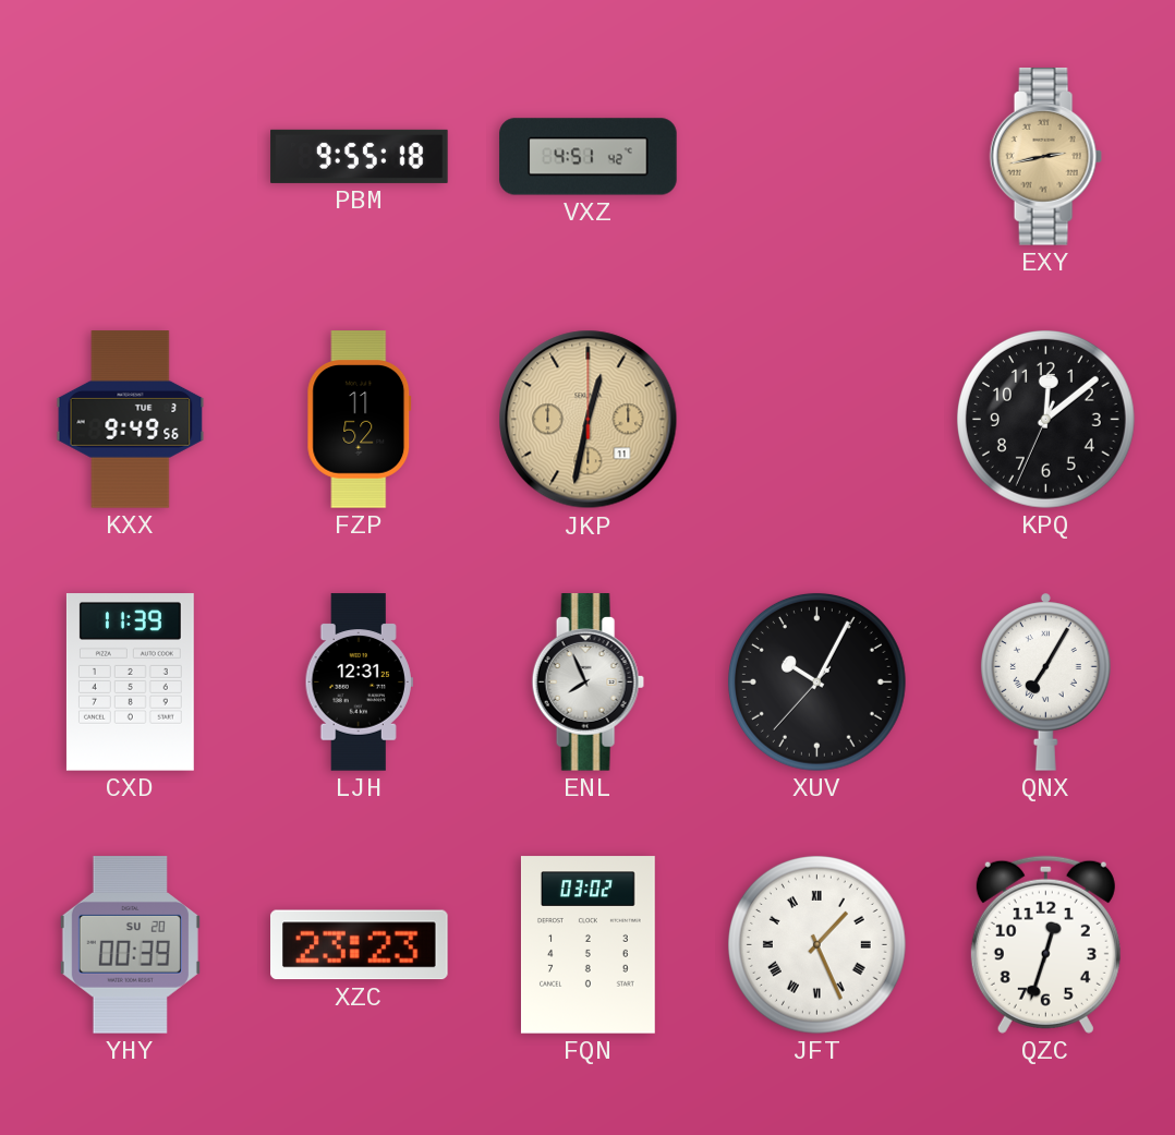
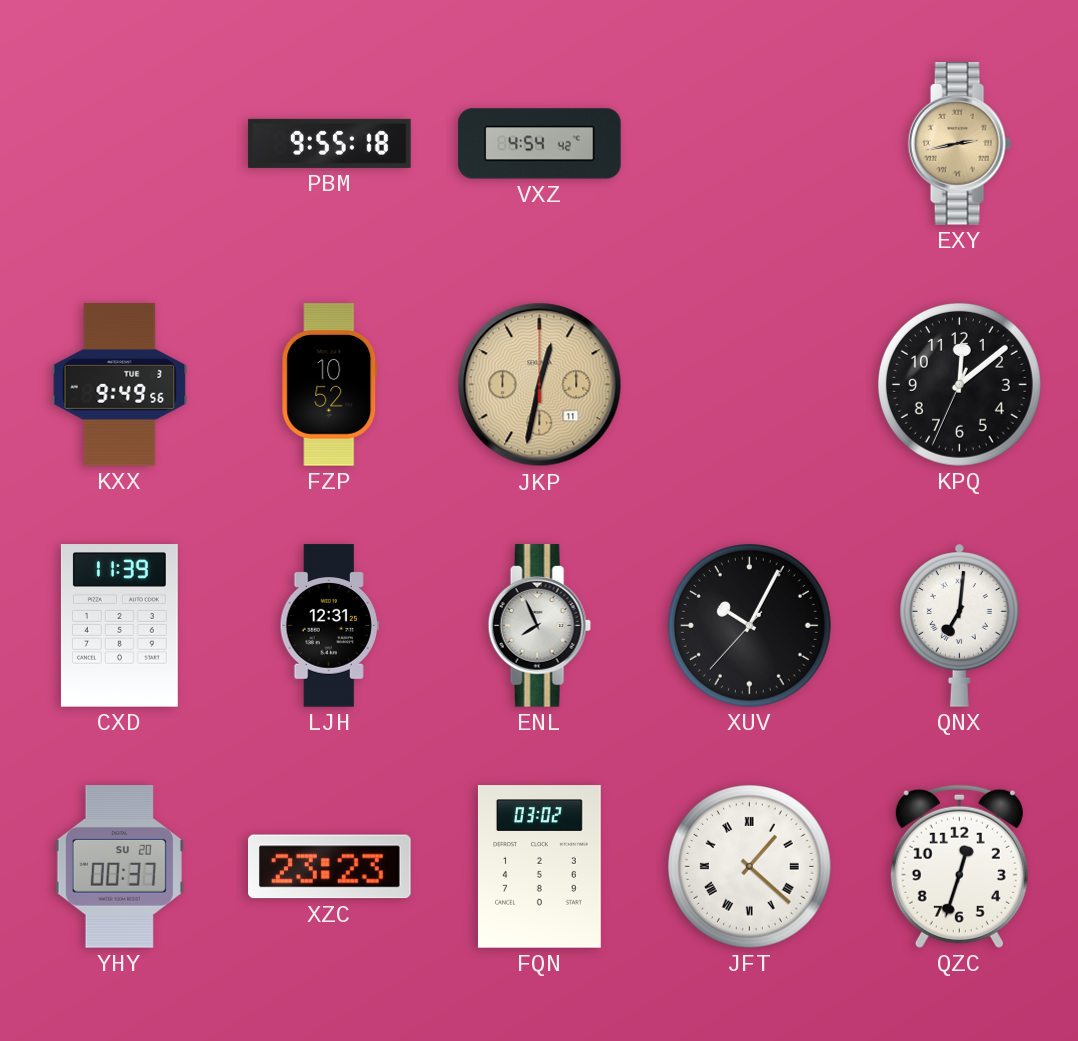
VXZ: 4:51 -> 4:54
FZP: 11:52 -> 10:52
QNX: 7:05 -> 7:01
YHY: 00:39 -> 00:37
JFT: 1:26 -> 1:22
